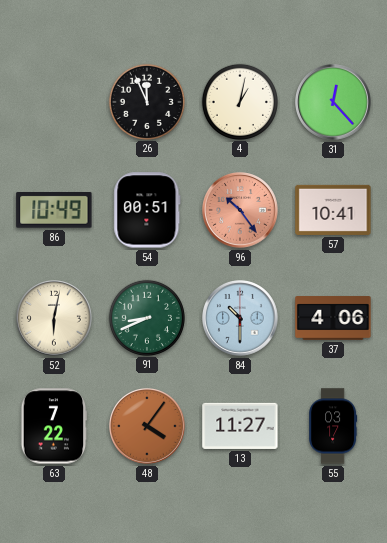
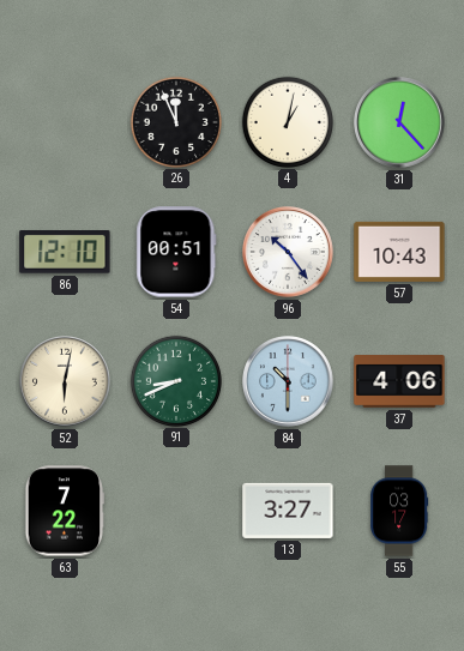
86: 10:49 -> 12:10
96 dial: salmon -> white
57: 10:41 -> 10:43
48: 4:06 -> none
13: 11:27 -> 3:27
